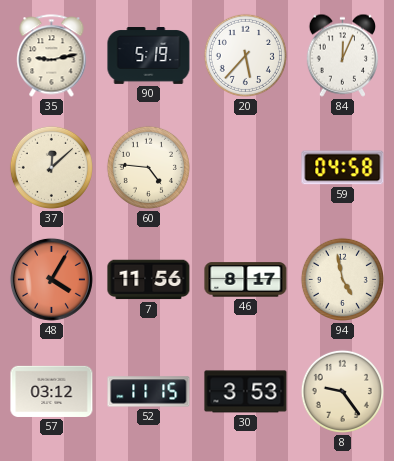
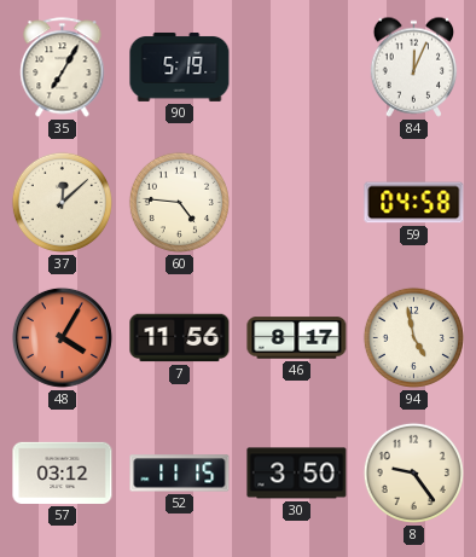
35: 9:13 -> 7:05
20: 5:37 -> none
30: 3:53 -> 3:50
